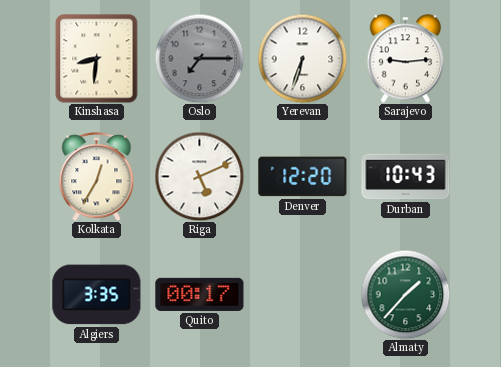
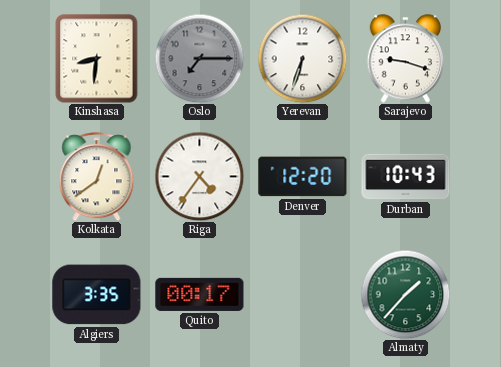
Sarajevo: 9:14 -> 9:18
Kolkata: 12:35 -> 12:39
Riga: 5:11 -> 4:36
